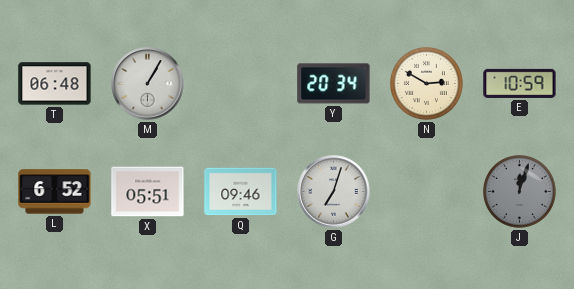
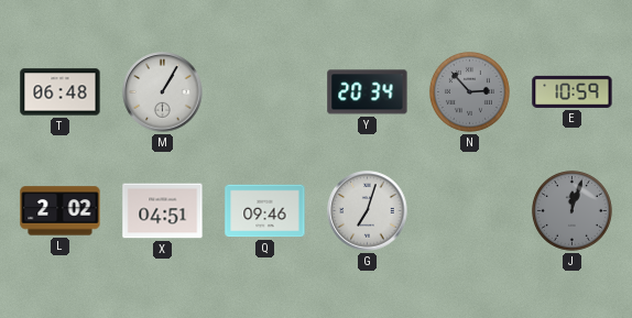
N: 2:50 -> 2:53
N dial: cream -> grey
L: 6:52 -> 2:02
X: 05:51 -> 04:51
